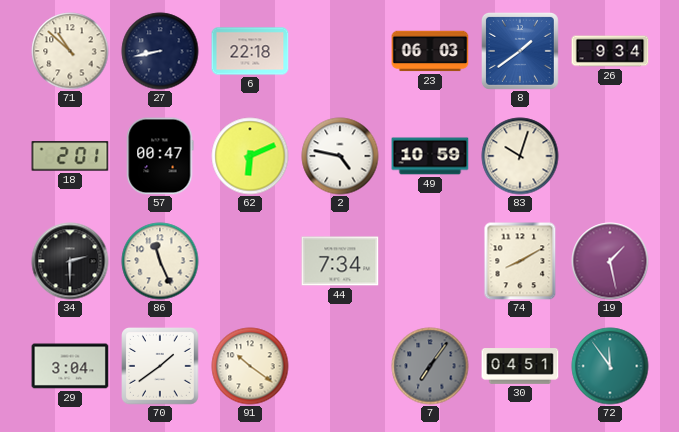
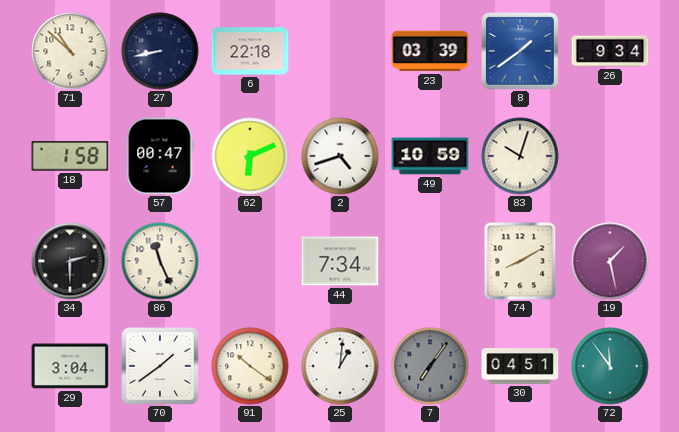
23: 06:03 -> 03:39
18: 2:01 -> 1:58
2: 4:47 -> 4:42
25: none -> 1:01
